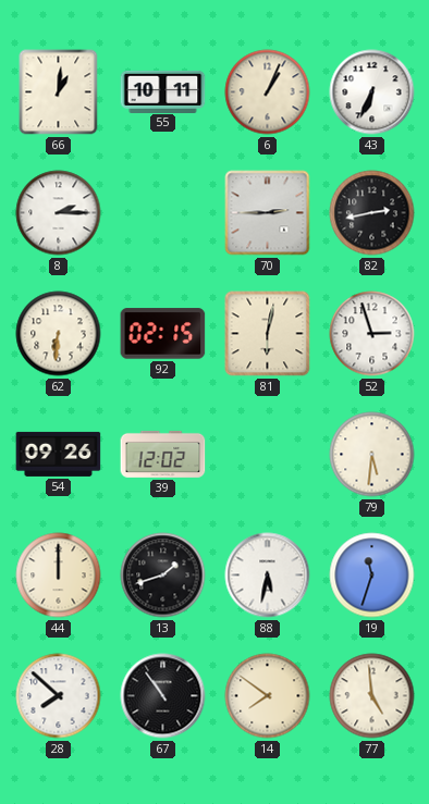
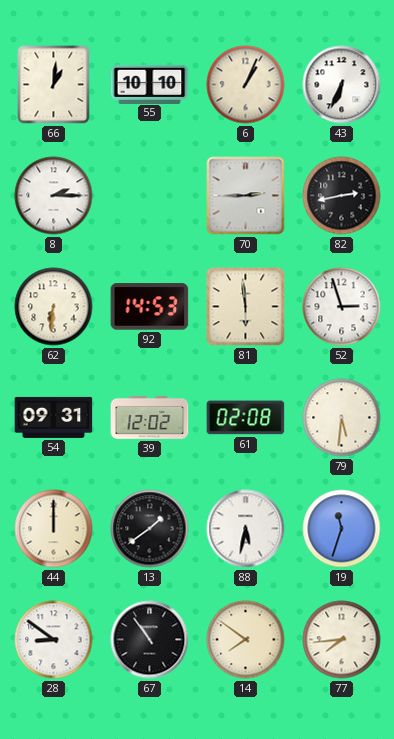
55: 10:11 -> 10:10
92: 02:15 -> 14:53
81: 6:02 -> 5:59
54: 09:26 -> 09:31
61: none -> 02:08
13: 1:42 -> 1:39
28: 7:52 -> 8:51
77: 4:59 -> 7:44
